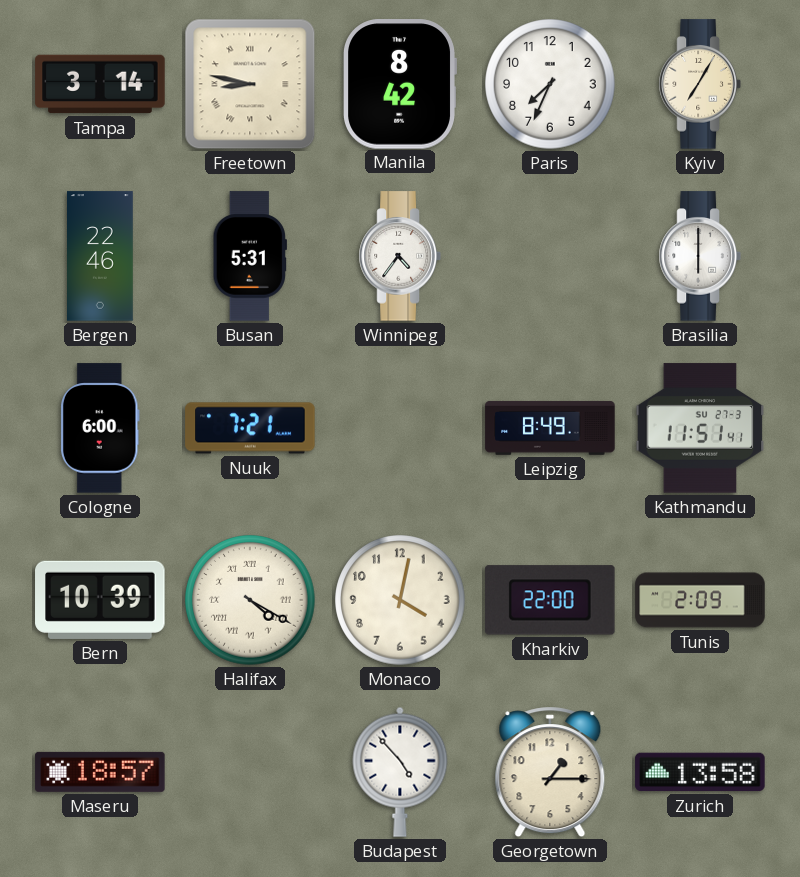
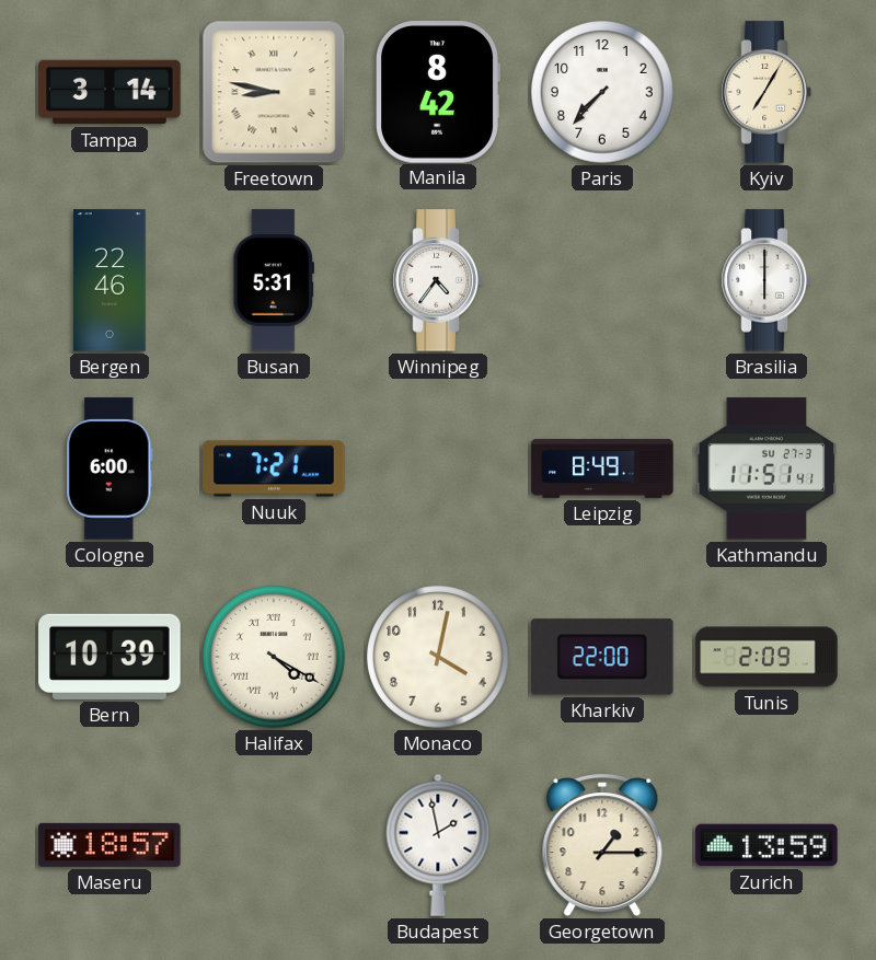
Paris: 7:34 -> 7:37
Budapest: 4:53 -> 1:58
Zurich: 13:58 -> 13:59
